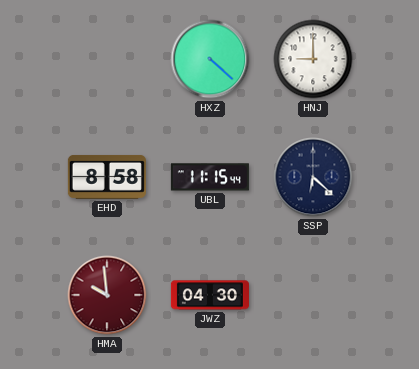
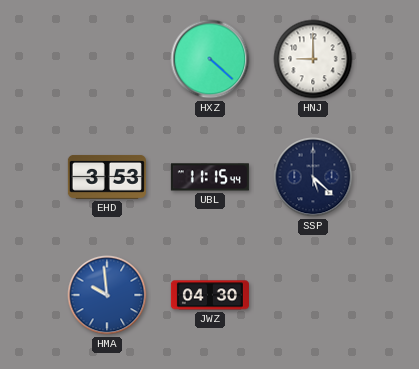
EHD: 8:58 -> 3:53
SSP: 6:22 -> 5:22
HMA dial: burgundy -> blue
